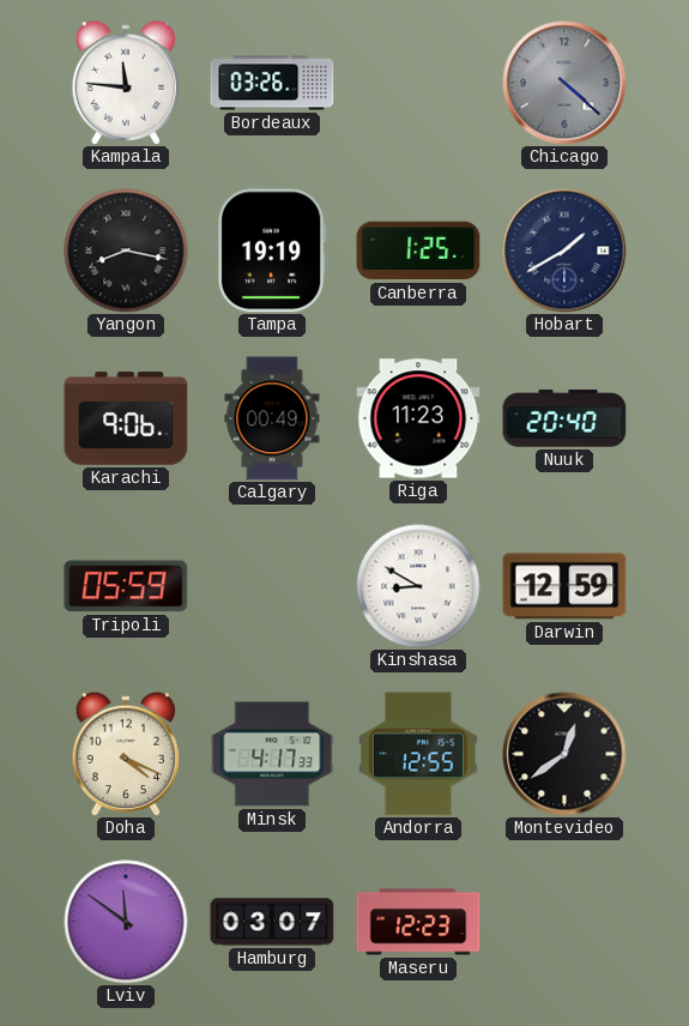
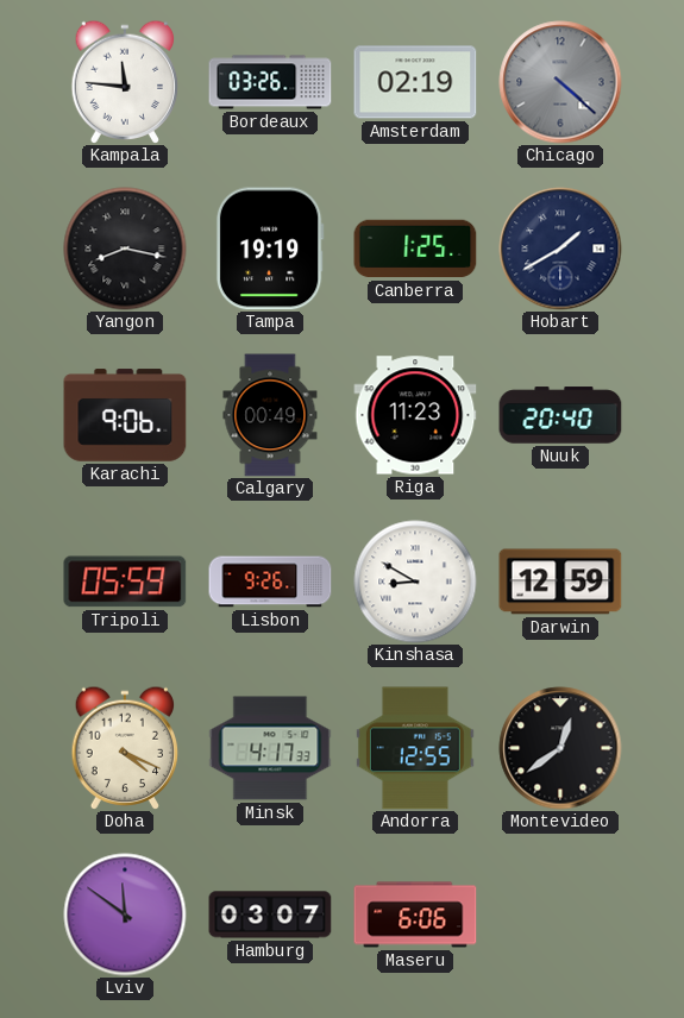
Amsterdam: none -> 02:19
Lisbon: none -> 9:26
Maseru: 12:23 -> 6:06
